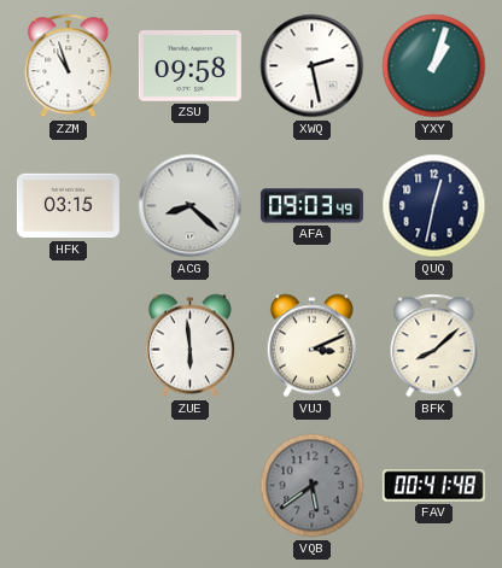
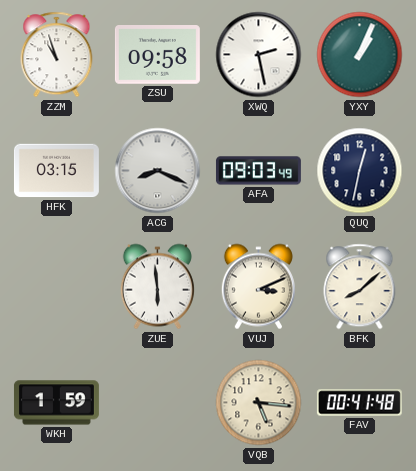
YXY: 1:03 -> 1:04
ACG: 8:22 -> 8:19
WKH: none -> 1:59
VQB: 5:39 -> 5:16
VQB dial: grey -> cream
